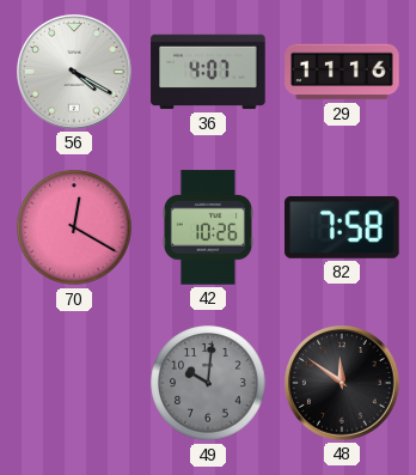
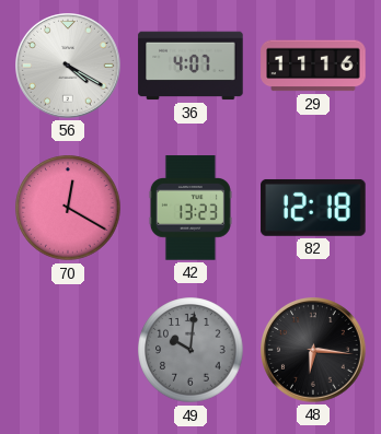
42: 10:26 -> 13:23
82: 7:58 -> 12:18
48: 11:51 -> 6:16
